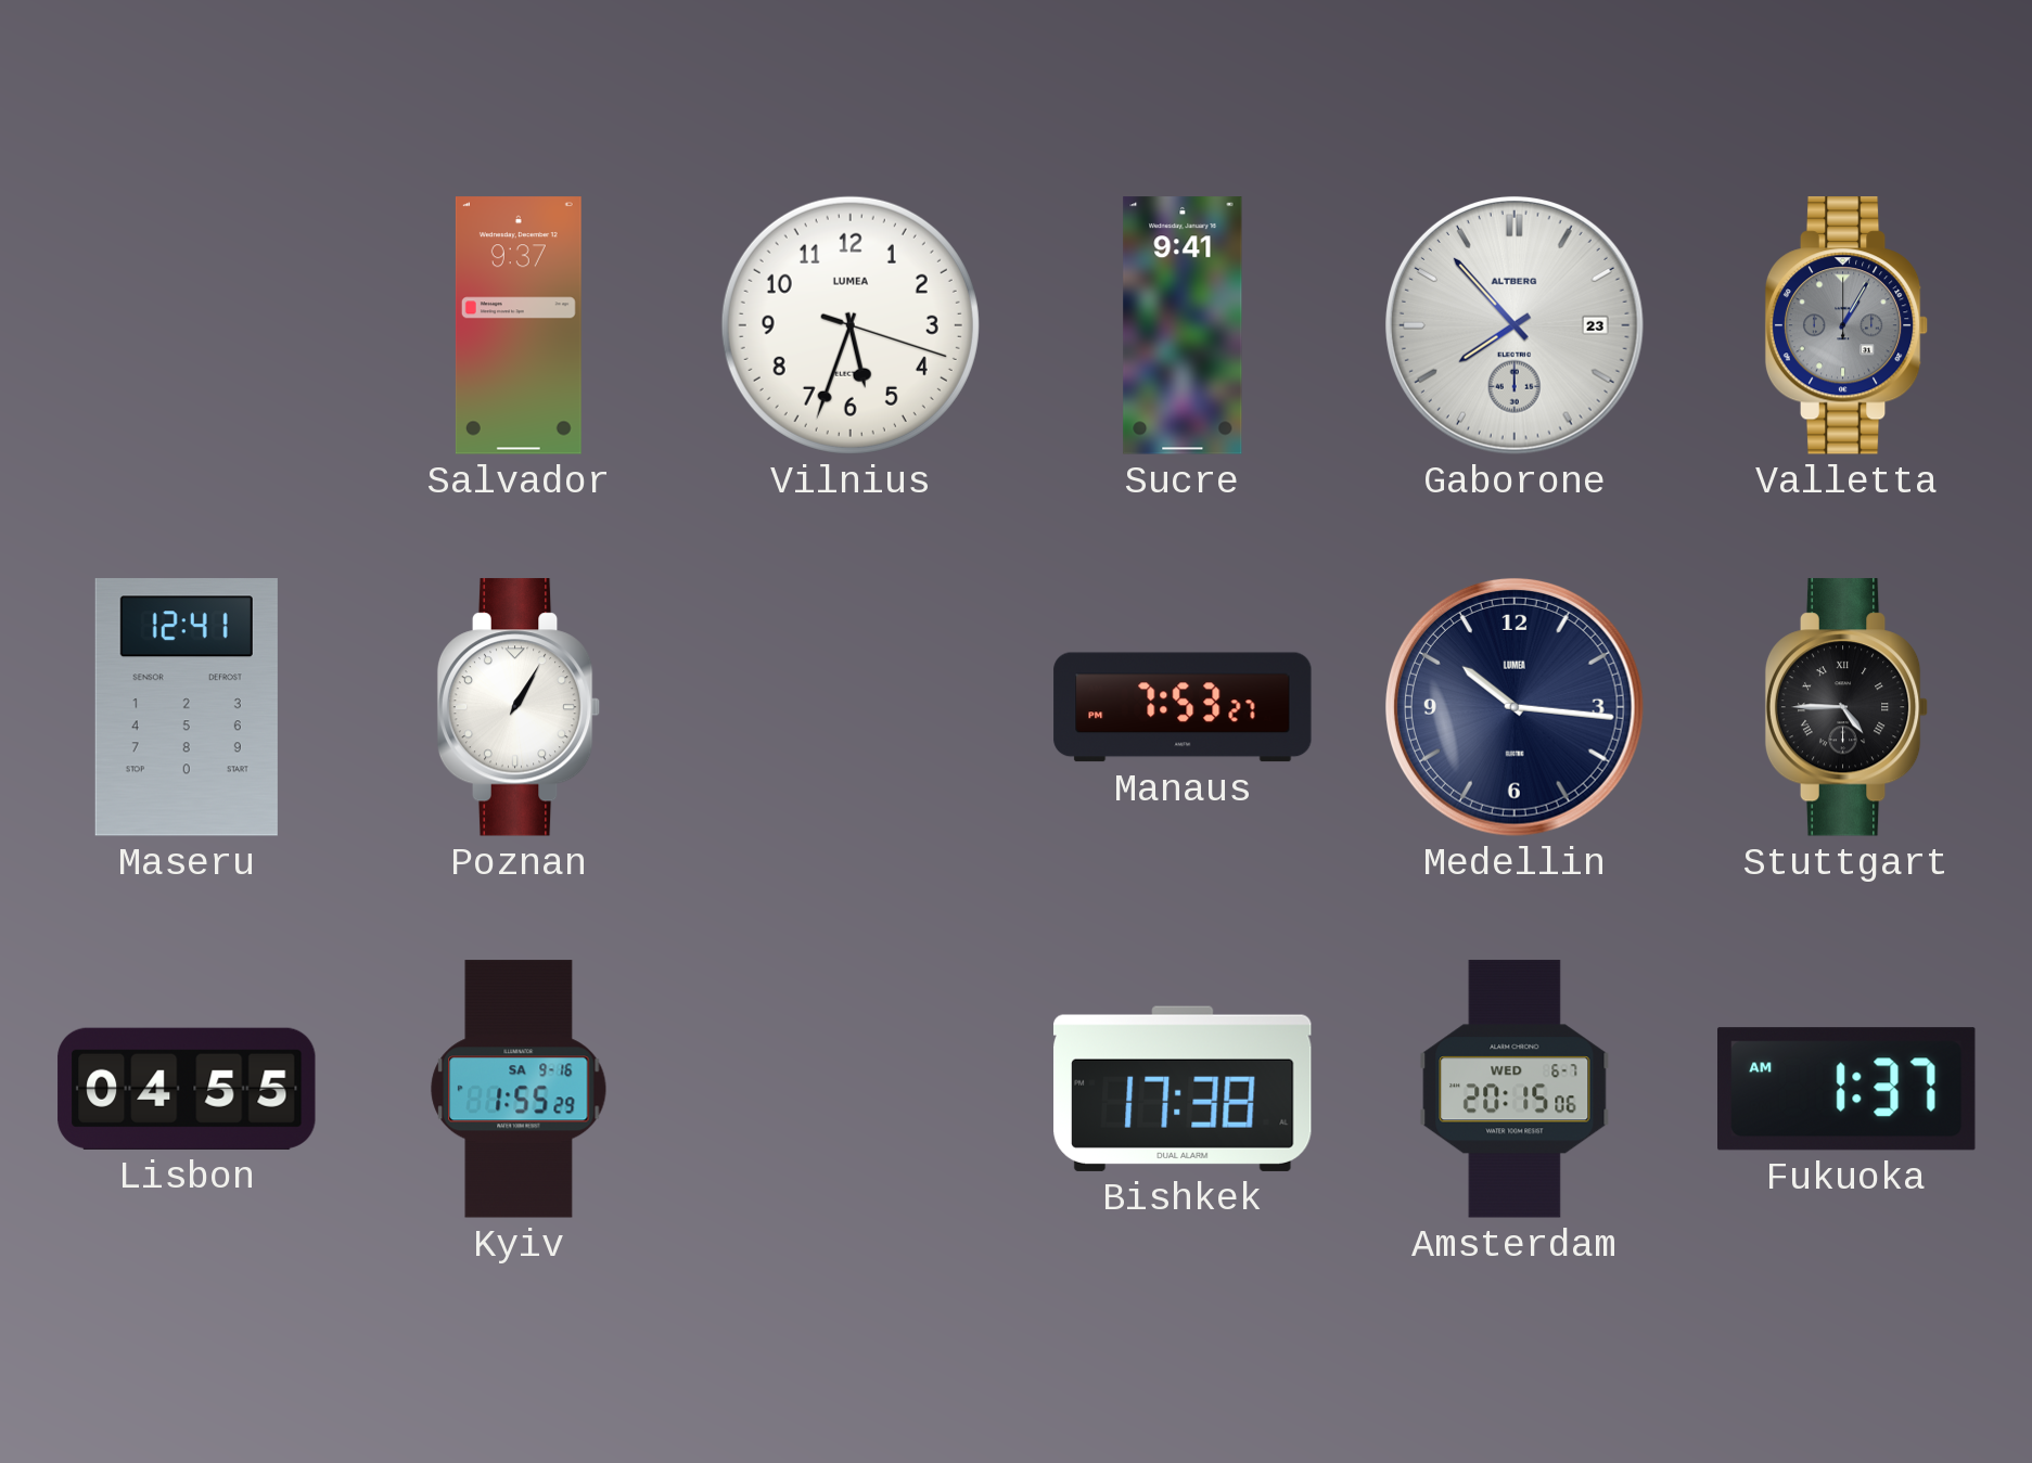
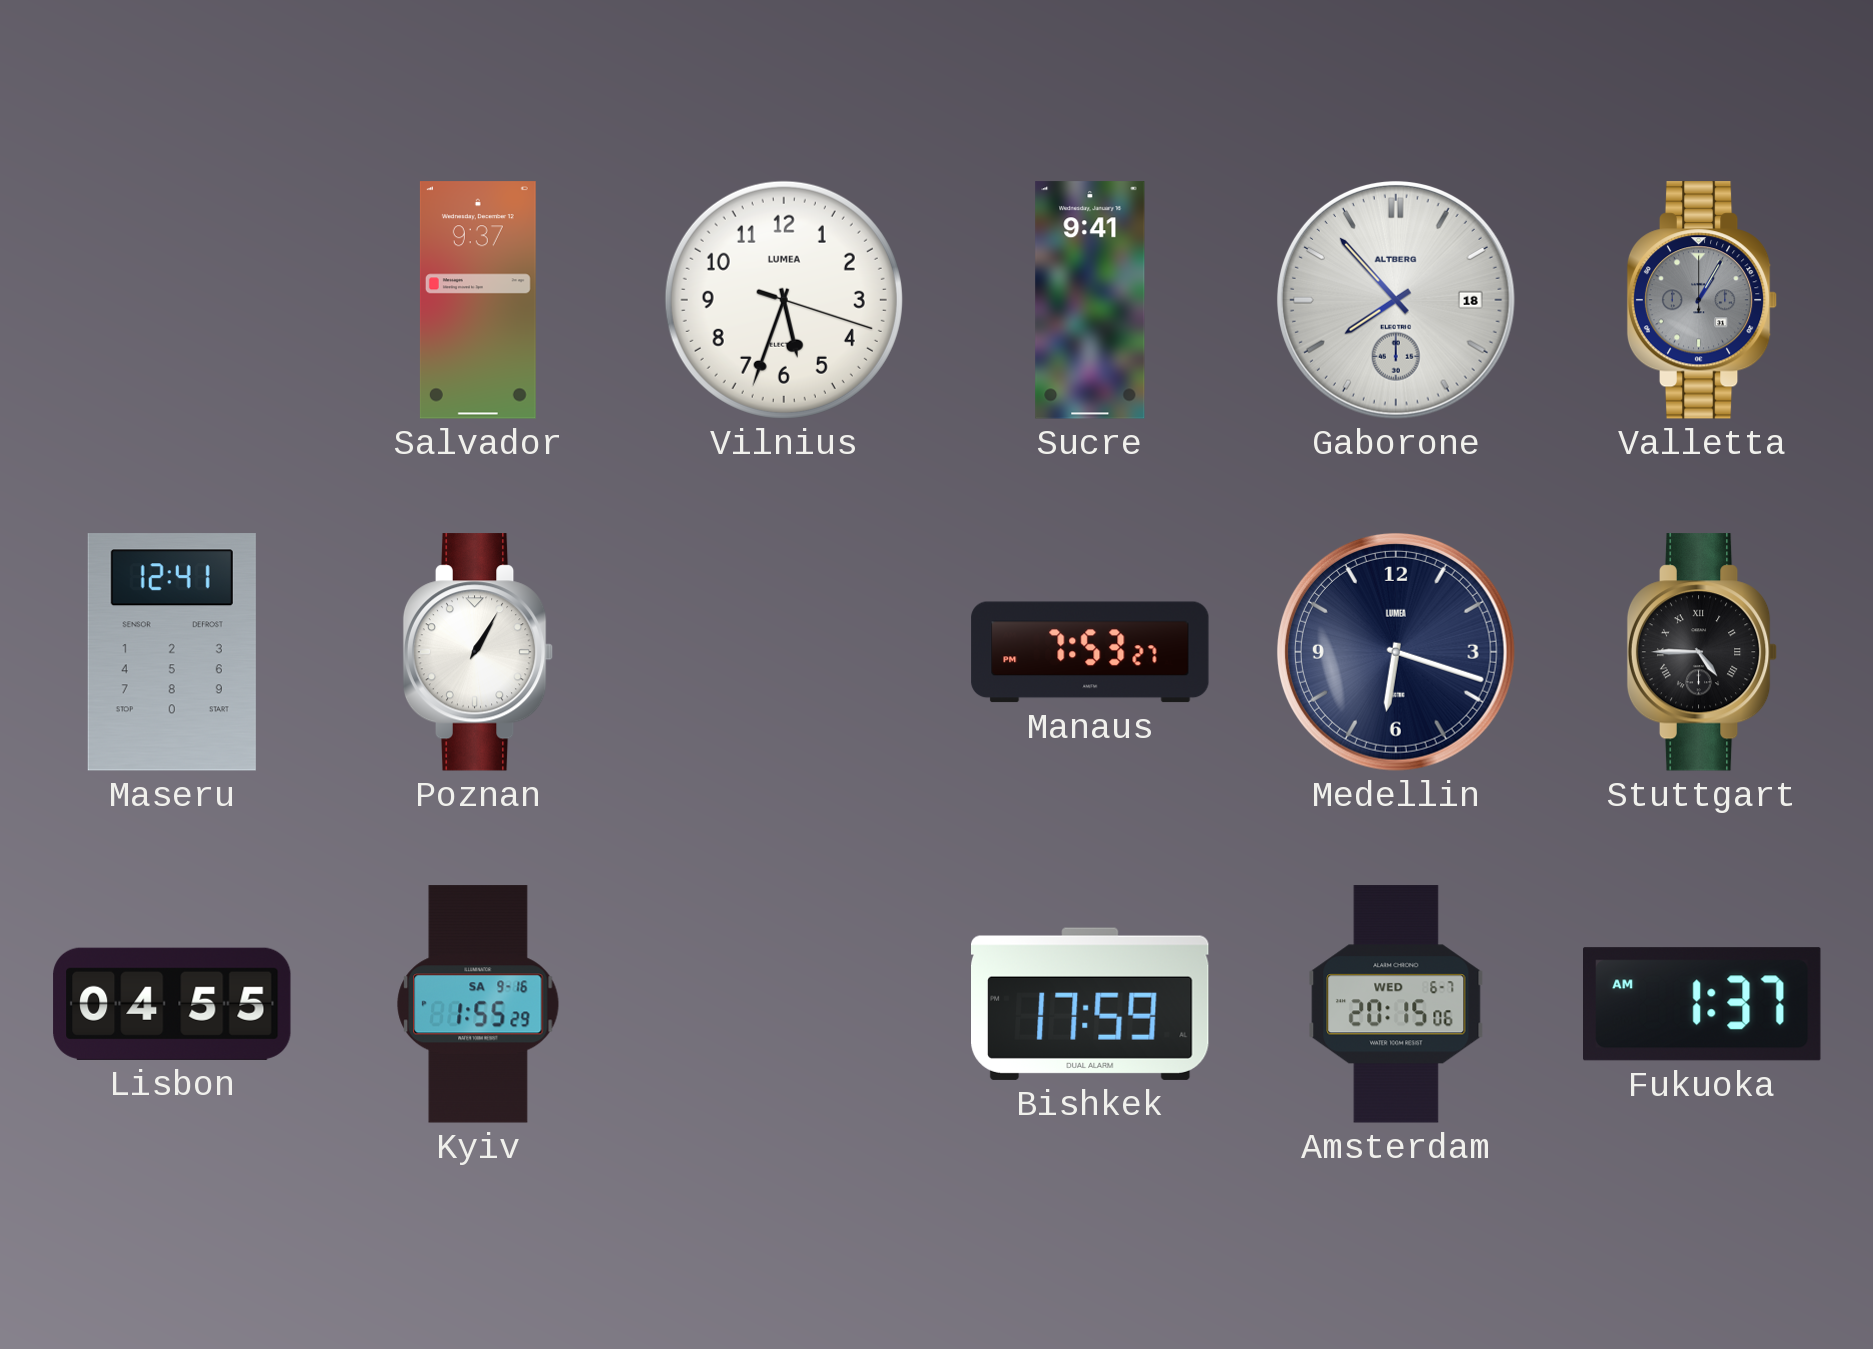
Gaborone date: 23 -> 18
Medellin: 10:16 -> 6:18
Bishkek: 17:38 -> 17:59
